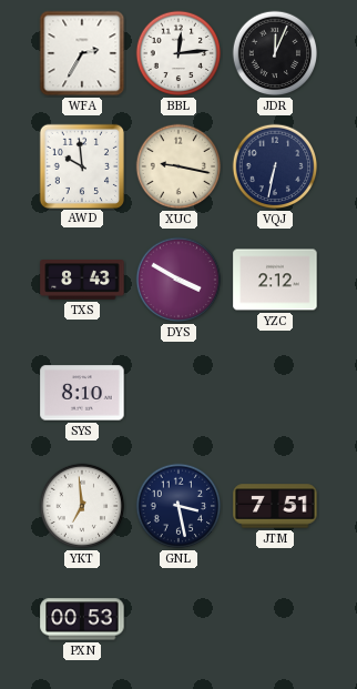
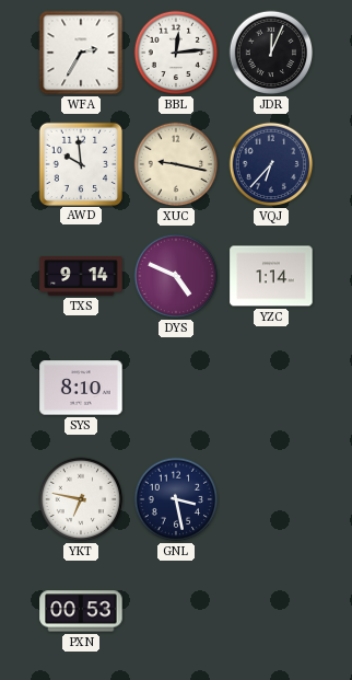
VQJ: 6:32 -> 6:37
TXS: 8:43 -> 9:14
DYS: 3:50 -> 4:49
YZC: 2:12 -> 1:14
YKT: 6:59 -> 6:47
JTM: 7:51 -> none
